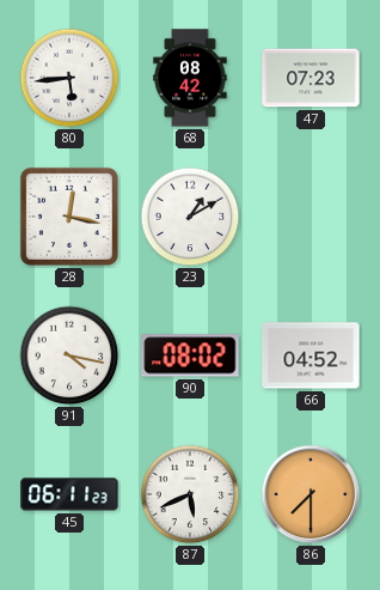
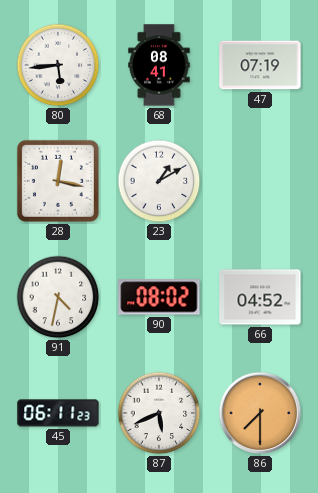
68: 08:42 -> 08:41
47: 07:23 -> 07:19
91: 4:17 -> 4:32
